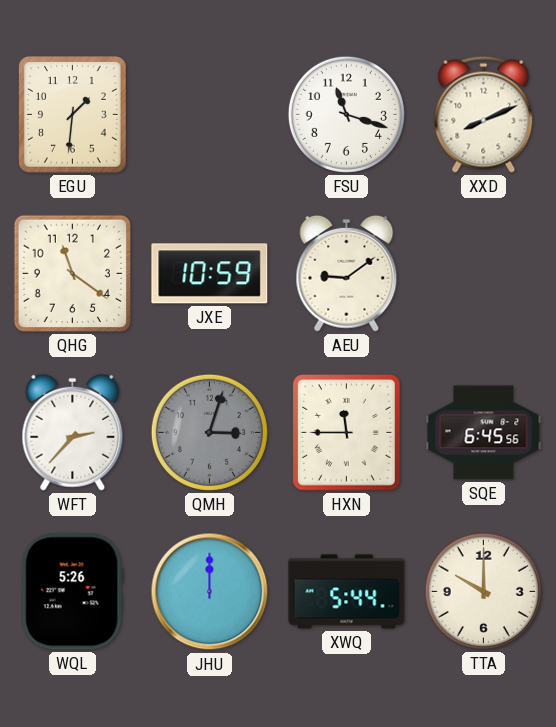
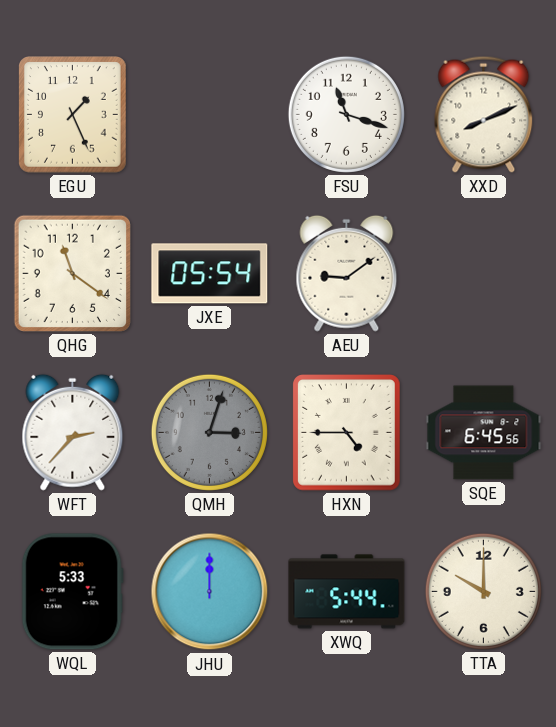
EGU: 1:31 -> 1:26
JXE: 10:59 -> 05:54
HXN: 11:45 -> 4:45
WQL: 5:26 -> 5:33
